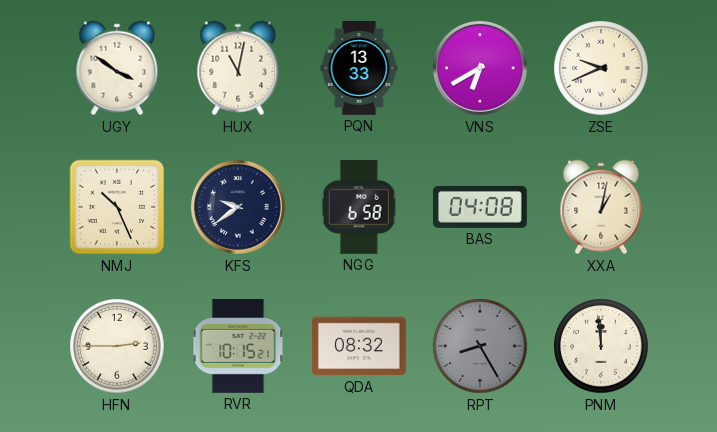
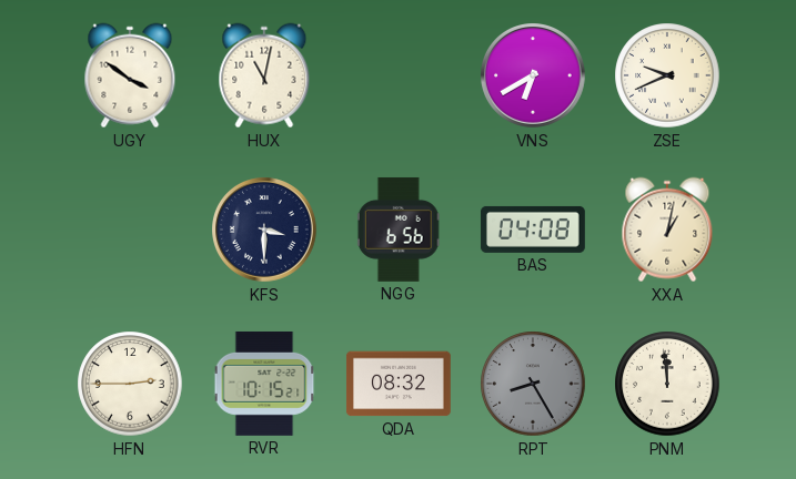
PQN: 13:33 -> none
NMJ: 10:26 -> none
KFS: 9:39 -> 3:30
NGG: 6:58 -> 6:56
